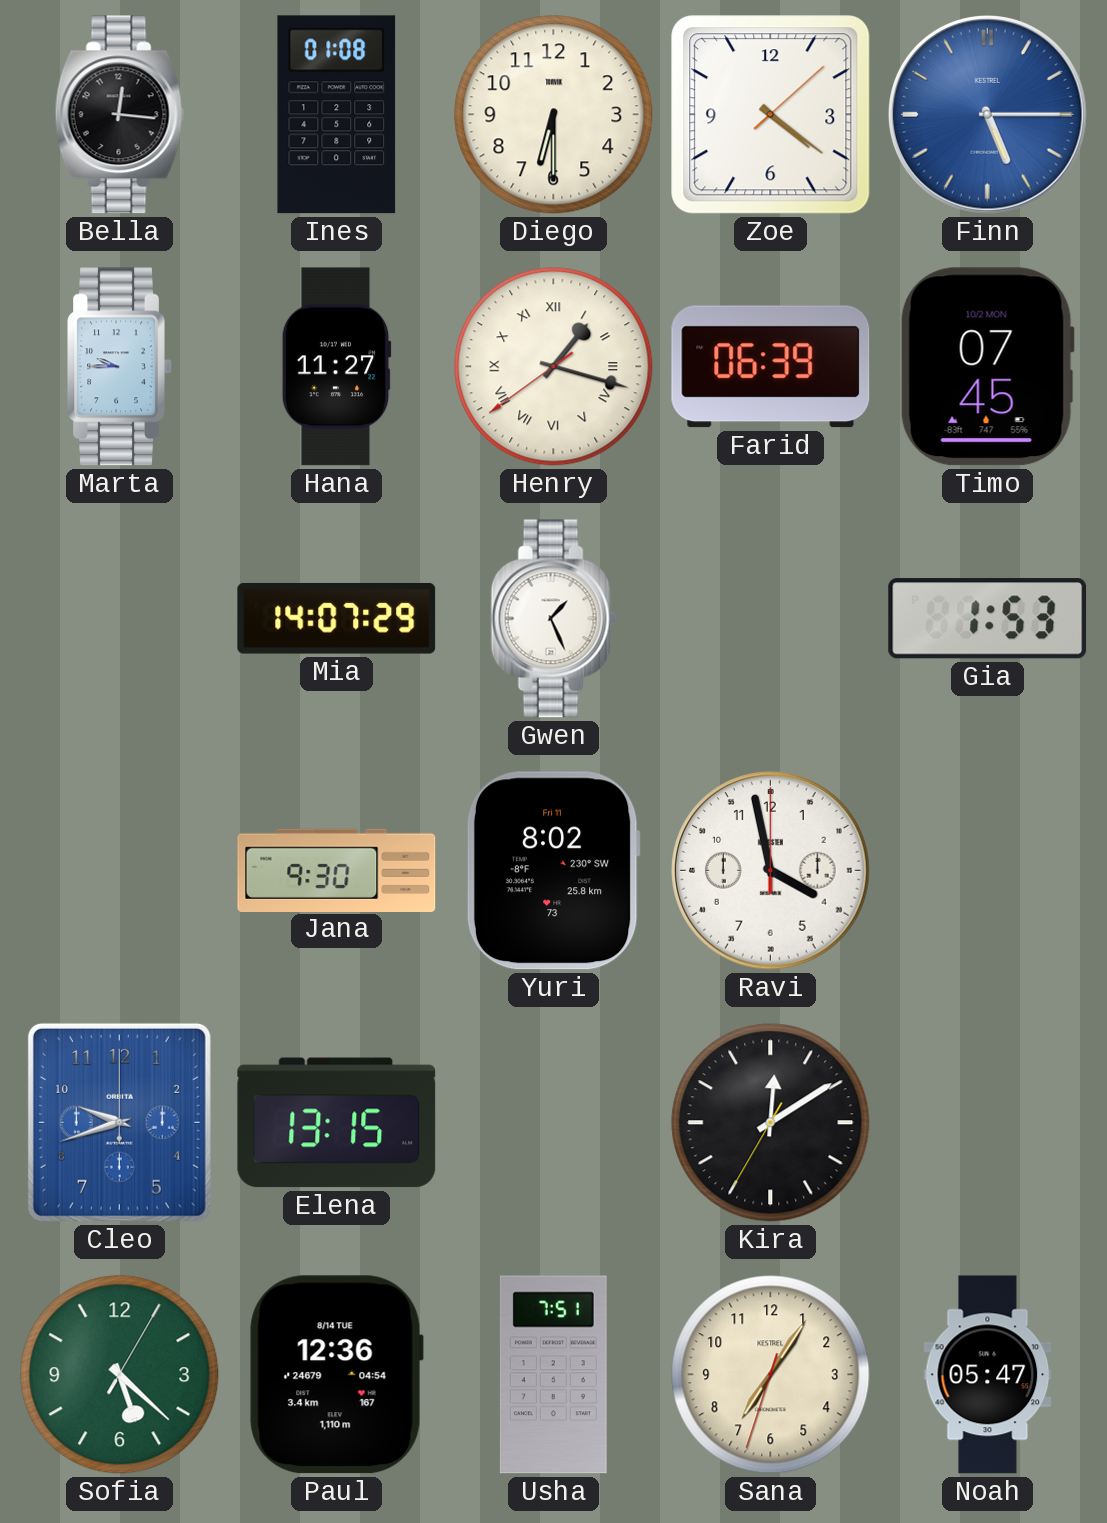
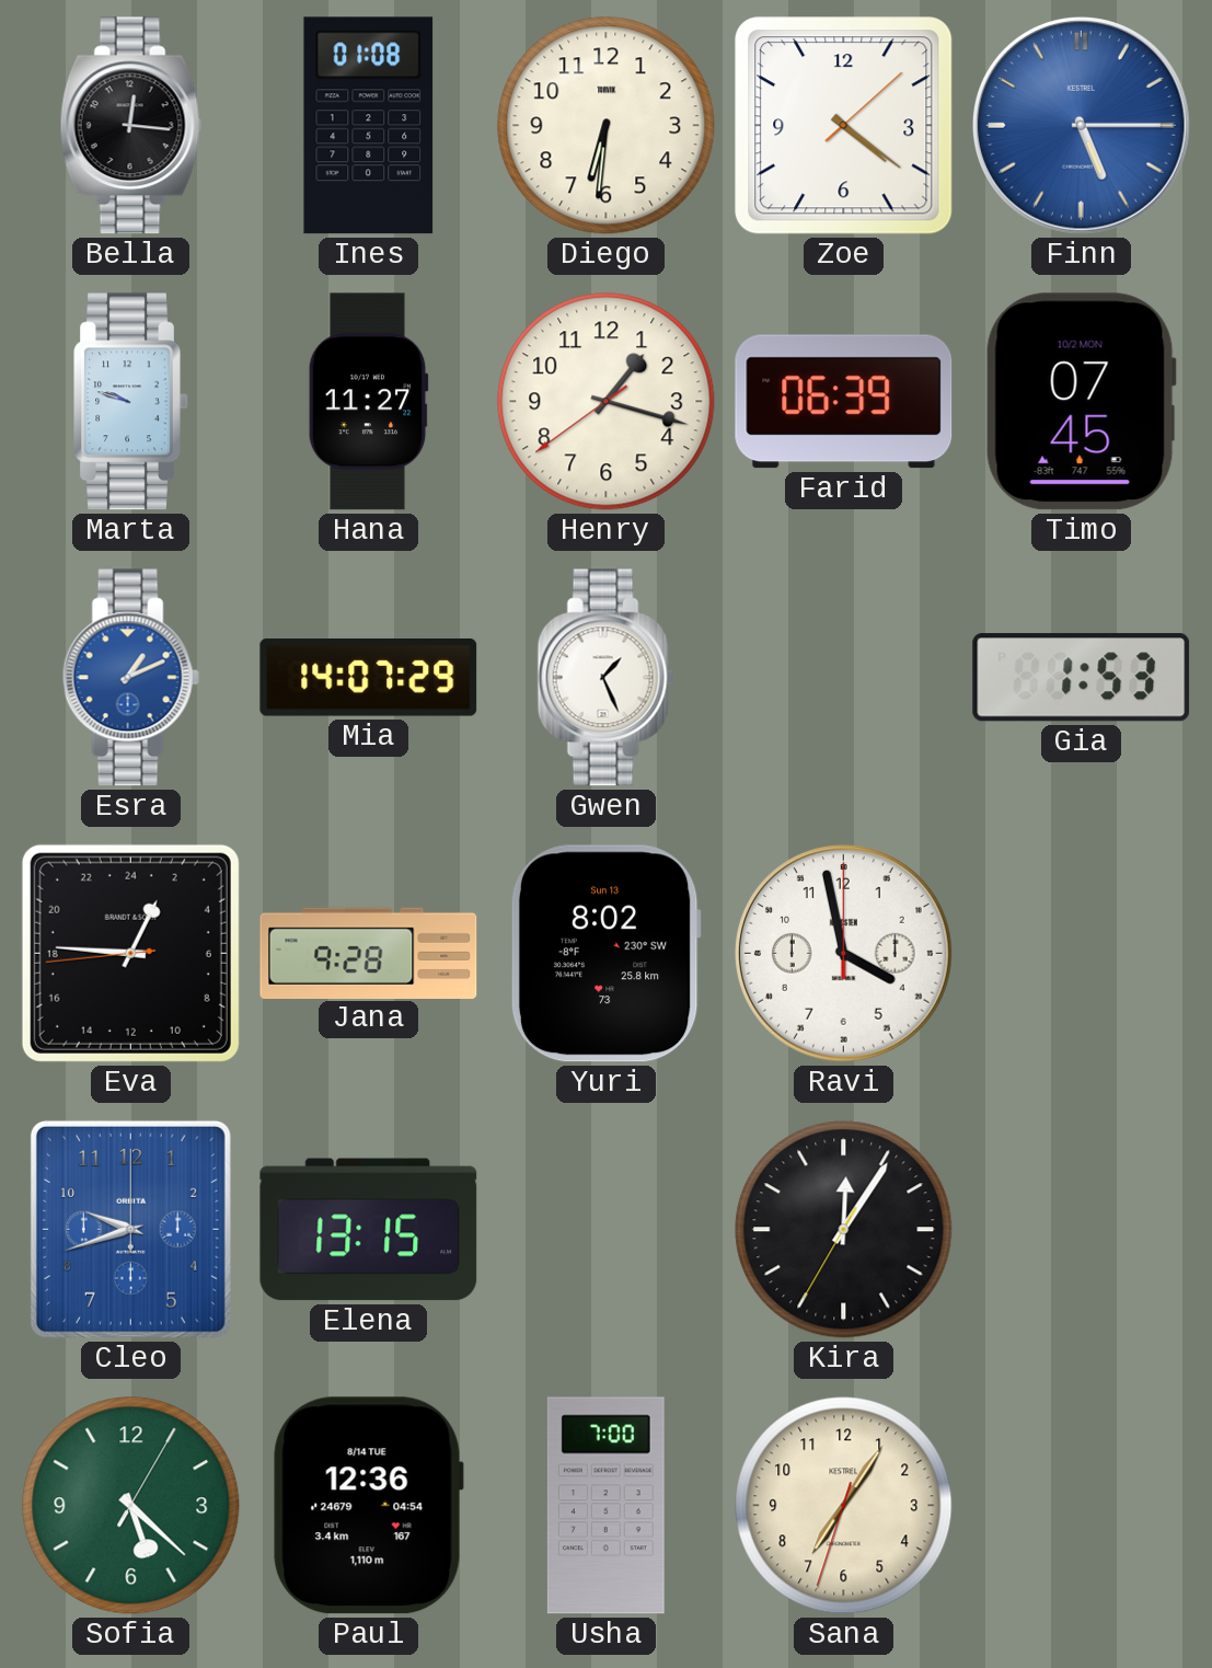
Diego: 6:30 -> 6:31
Marta: 9:45 -> 9:48
Henry numerals: Roman -> Arabic
Esra: none -> 1:11
Eva: none -> 1:45
Jana: 9:30 -> 9:28
Yuri date: Fri 11 -> Sun 13
Kira: 12:09 -> 12:05
Usha: 7:51 -> 7:00
Noah: 05:47 -> none
